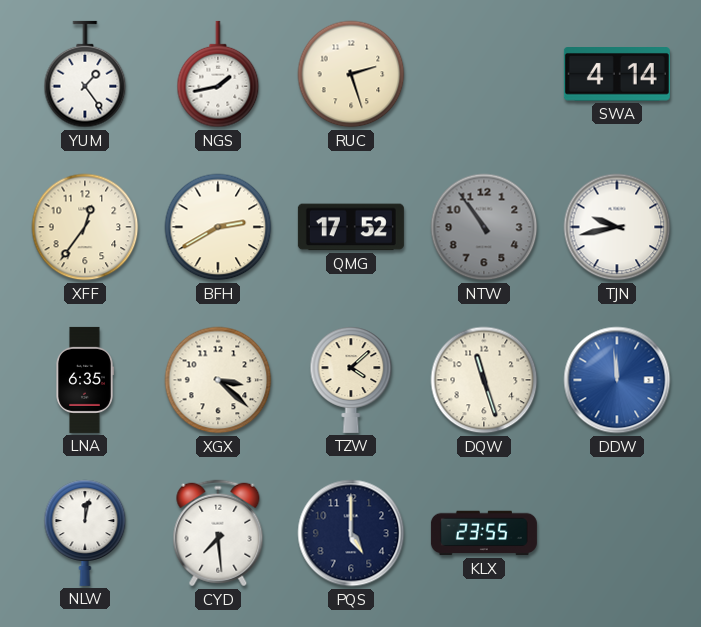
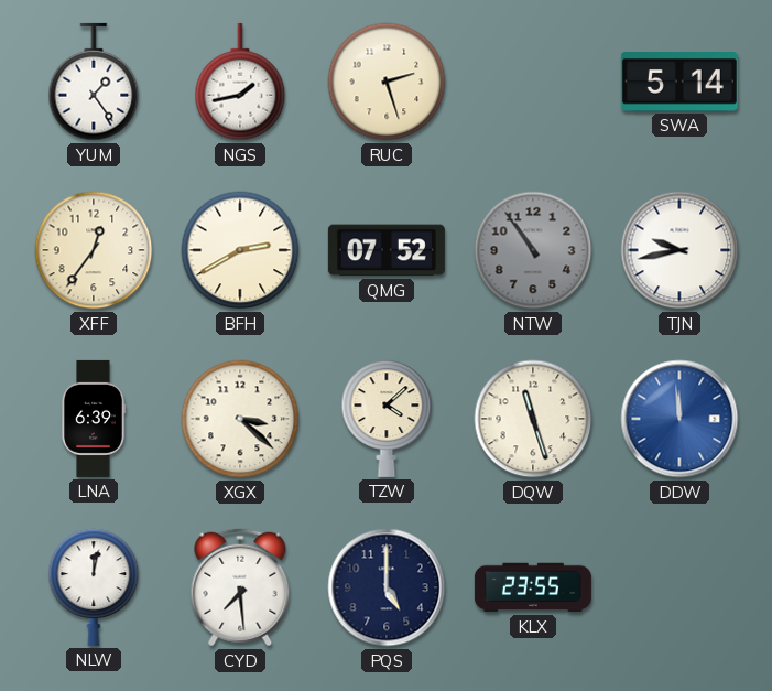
SWA: 4:14 -> 5:14
QMG: 17:52 -> 07:52
LNA: 6:35 -> 6:39
